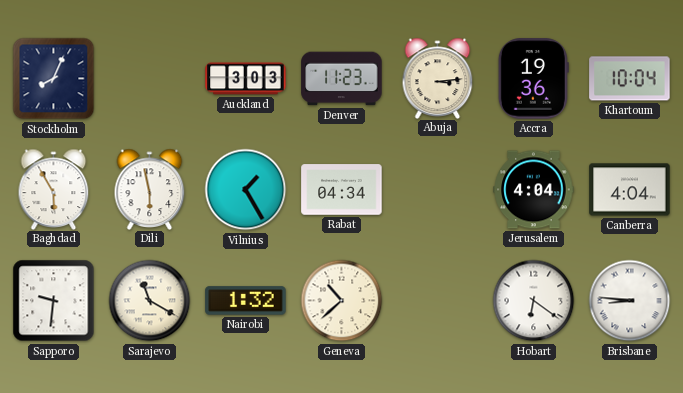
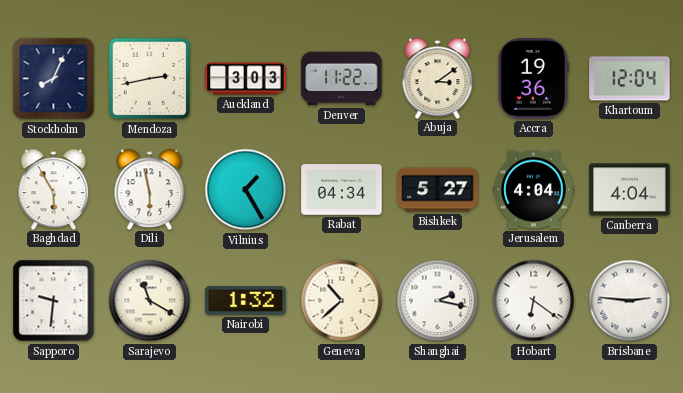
Mendoza: none -> 2:43
Denver: 11:23 -> 11:22
Abuja: 3:14 -> 3:09
Khartoum: 10:04 -> 12:04
Bishkek: none -> 5:27
Shanghai: none -> 2:17
Brisbane: 8:46 -> 2:46
